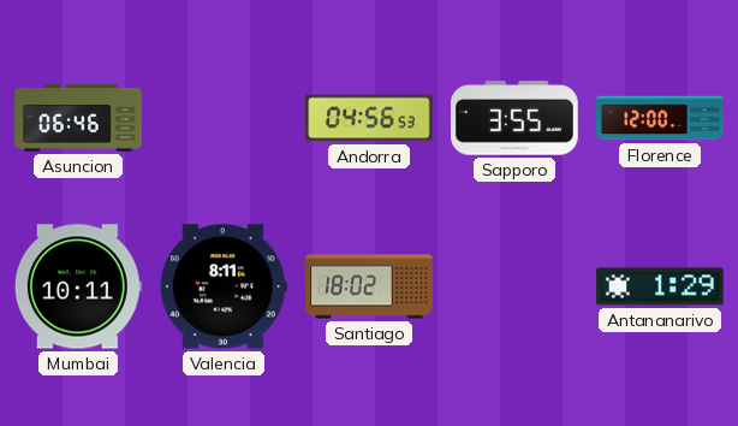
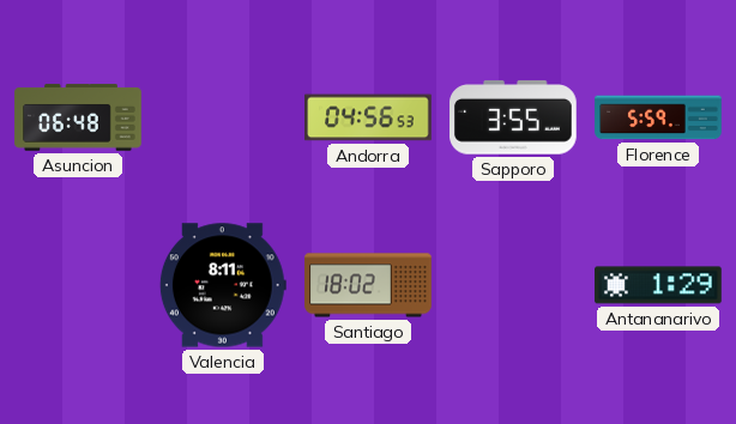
Asuncion: 06:46 -> 06:48
Florence: 12:00 -> 5:59
Mumbai: 10:11 -> none
